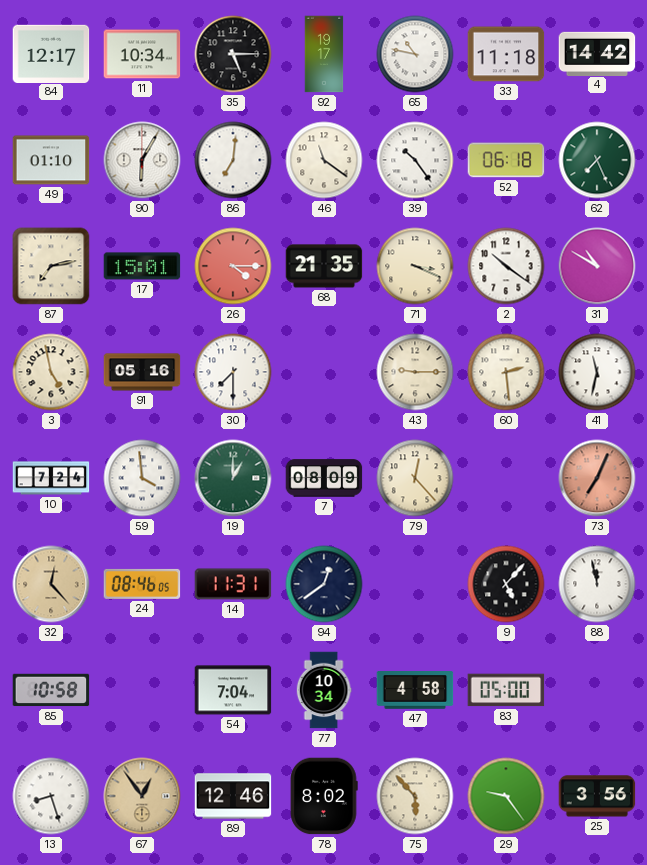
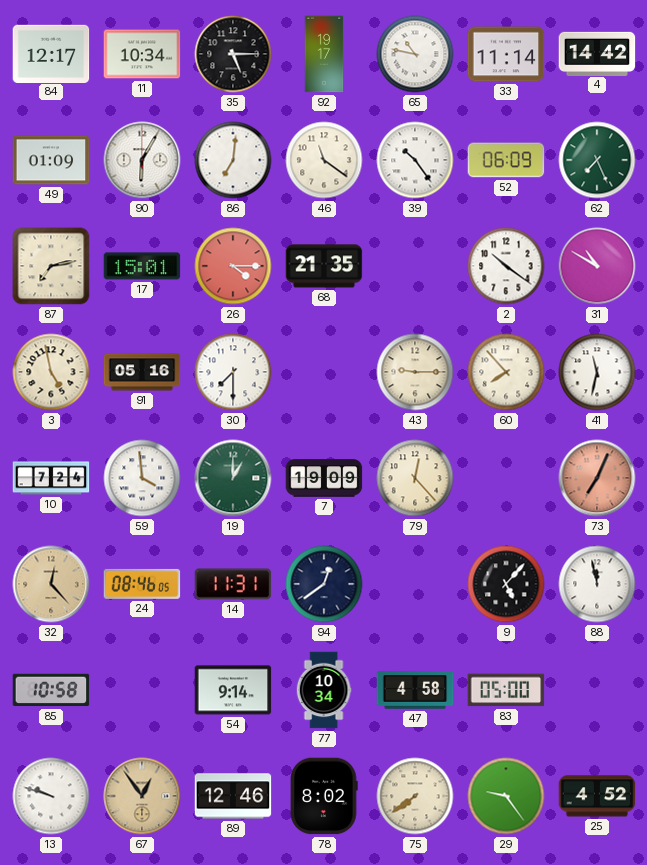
33: 11:18 -> 11:14
49: 01:10 -> 01:09
52: 06:18 -> 06:09
71: 3:19 -> none
60: 2:29 -> 7:53
7: 08:09 -> 19:09
54: 7:04 -> 9:14
13: 8:27 -> 9:48
75: 5:53 -> 7:39
25: 3:56 -> 4:52
